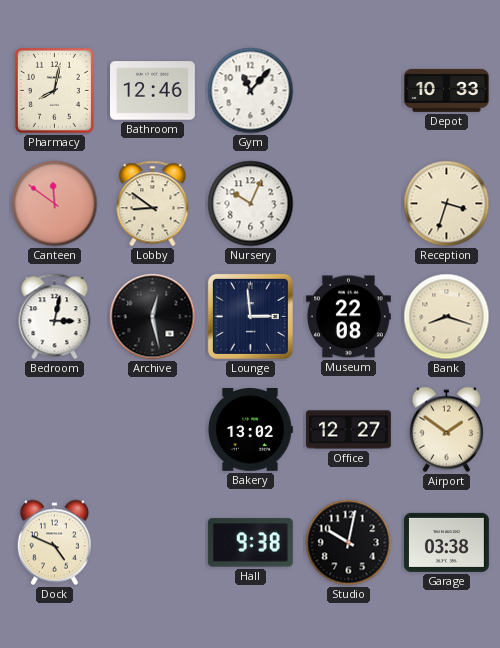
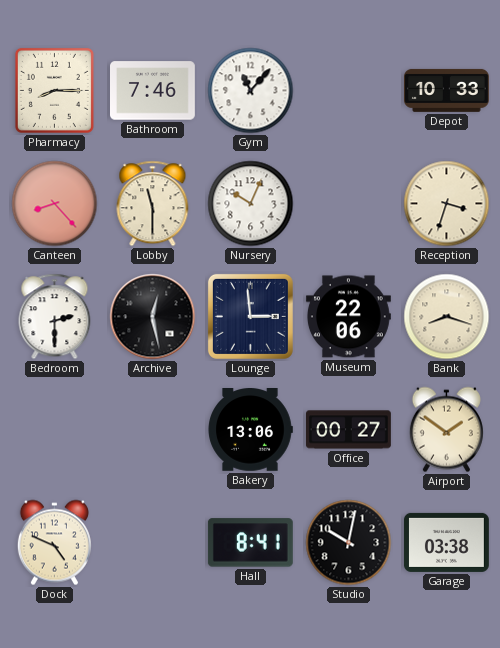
Pharmacy: 8:02 -> 8:15
Bathroom: 12:46 -> 7:46
Canteen: 11:51 -> 8:23
Lobby: 8:51 -> 11:30
Bedroom: 3:02 -> 2:30
Museum: 22:08 -> 22:06
Bakery: 13:02 -> 13:06
Office: 12:27 -> 00:27
Hall: 9:38 -> 8:41
